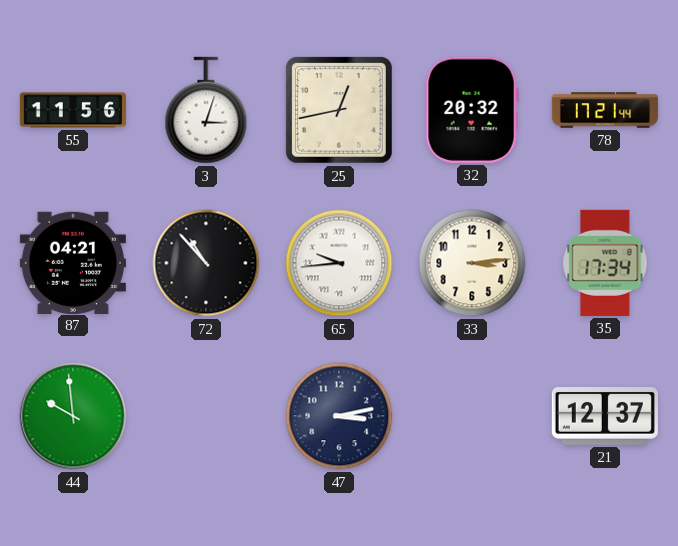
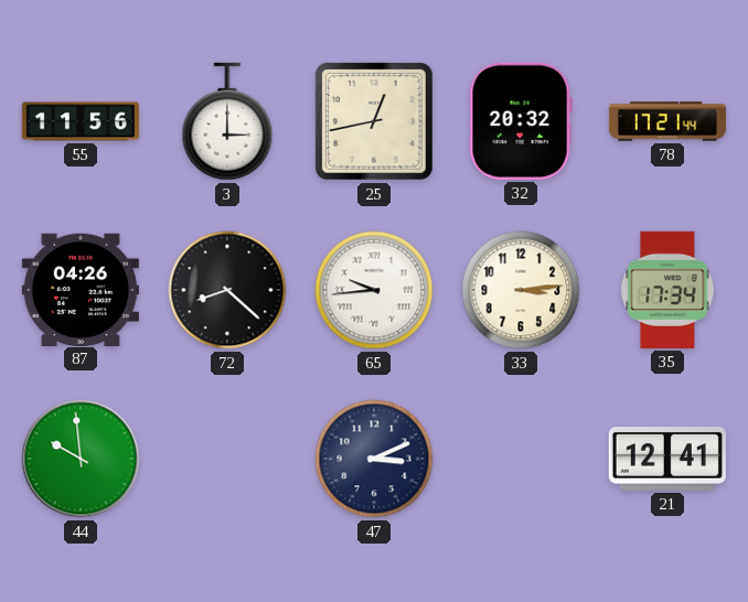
3: 3:03 -> 3:00
87: 04:21 -> 04:26
72: 10:53 -> 8:22
47: 3:13 -> 3:11
21: 12:37 -> 12:41
